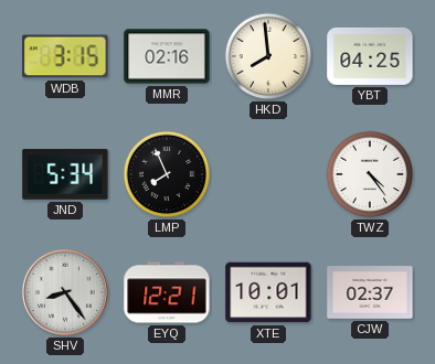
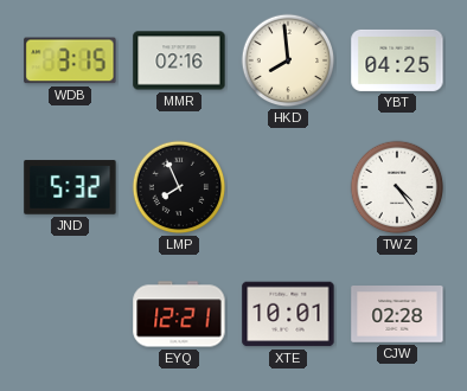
JND: 5:34 -> 5:32
SHV: 8:24 -> none
CJW: 02:37 -> 02:28
